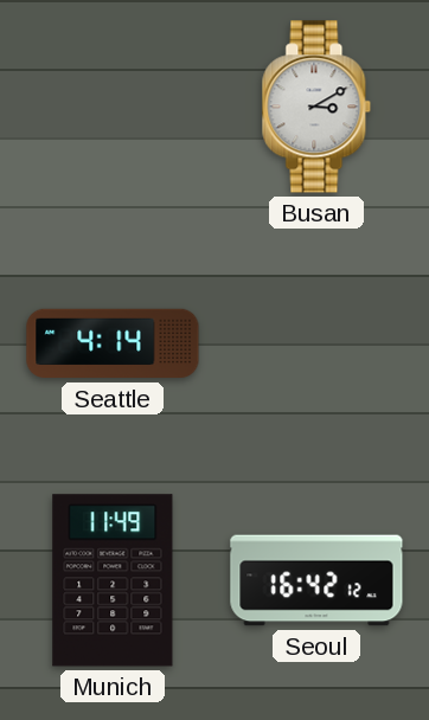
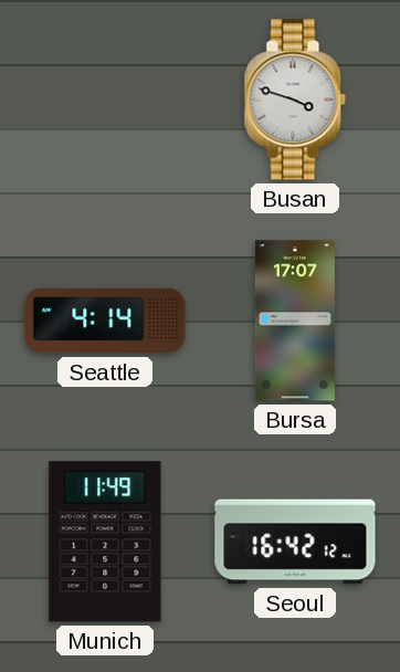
Busan: 3:10 -> 3:48
Bursa: none -> 17:07
